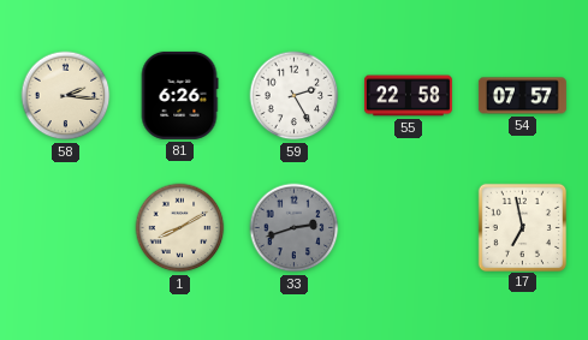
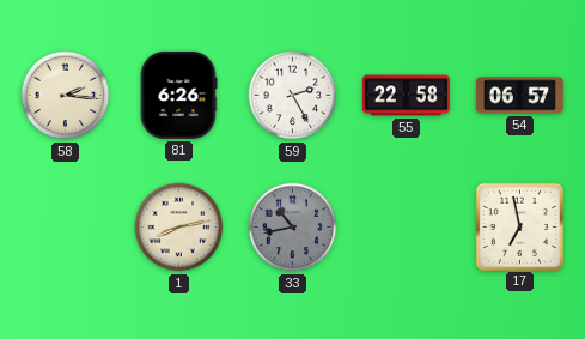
54: 07:57 -> 06:57
1: 8:10 -> 8:13
33: 2:42 -> 10:43
